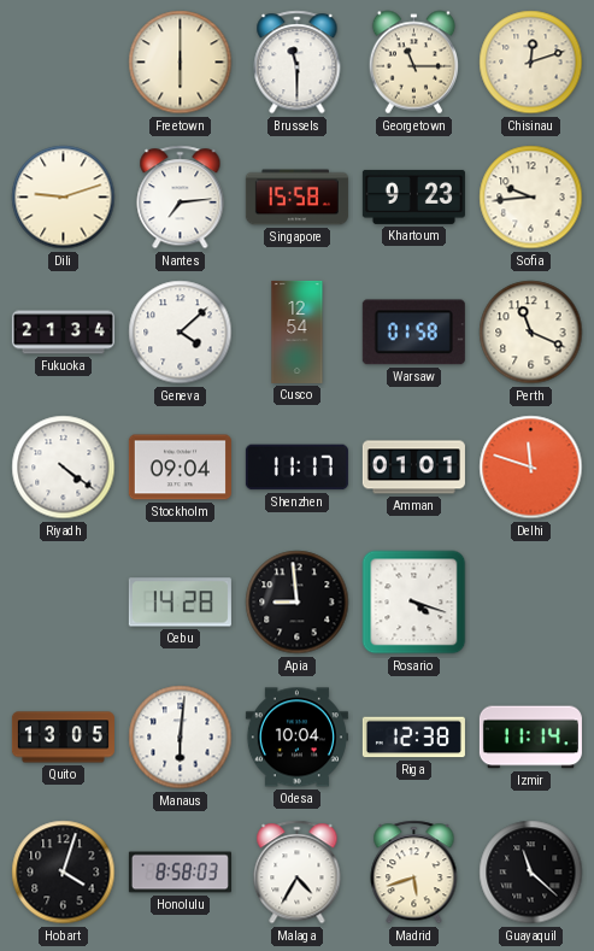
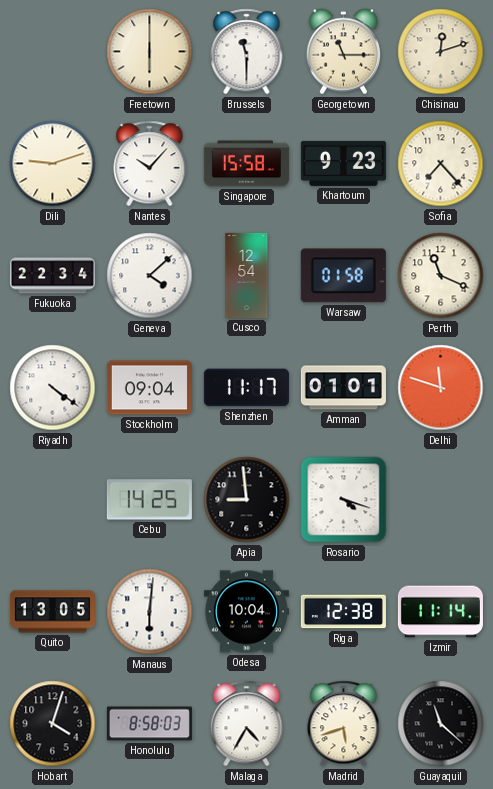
Nantes: 7:14 -> 10:07
Sofia: 9:44 -> 7:23
Fukuoka: 21:34 -> 22:34
Cebu: 14:28 -> 14:25
